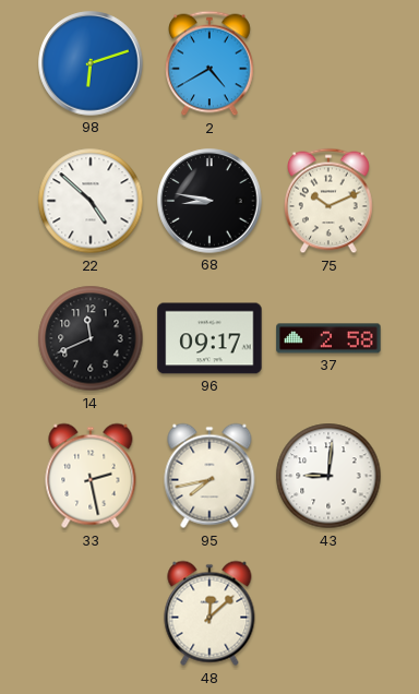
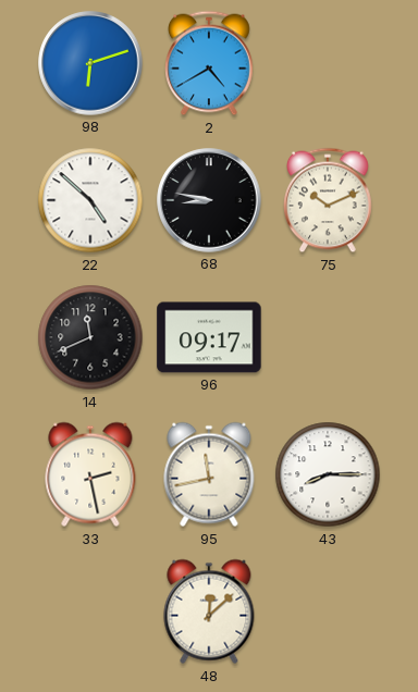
37: 2:58 -> none
95: 7:43 -> 11:43
43: 9:01 -> 8:15
